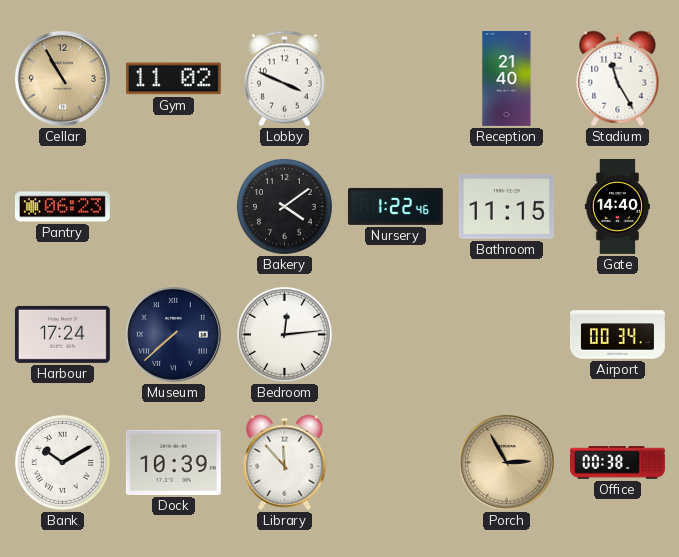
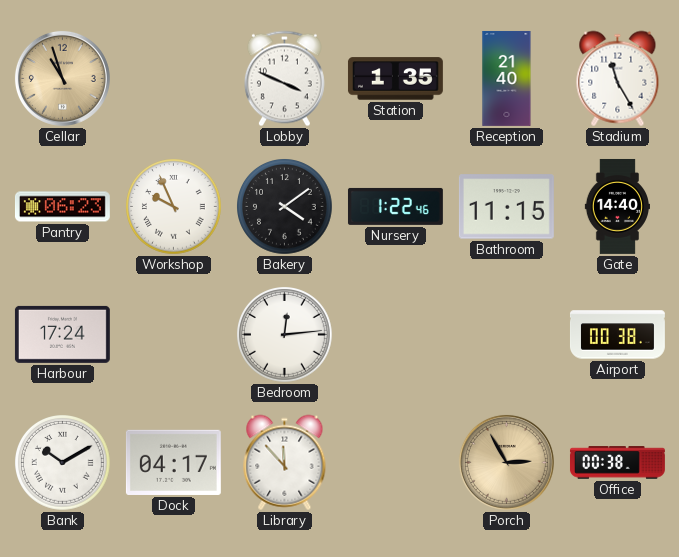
Cellar: 10:55 -> 10:57
Gym: 11:02 -> none
Station: none -> 1:35
Workshop: none -> 9:56
Museum: 7:38 -> none
Airport: 00:34 -> 00:38
Dock: 10:39 -> 04:17
